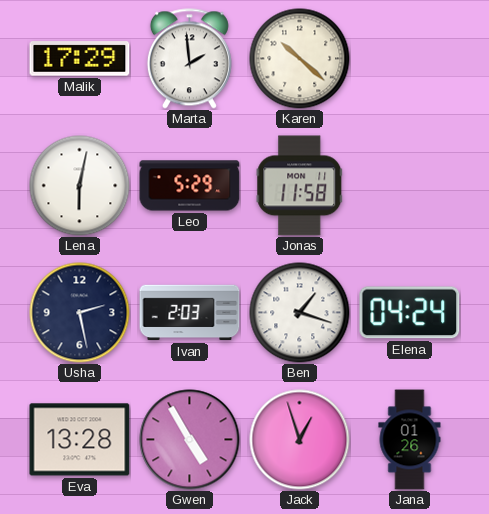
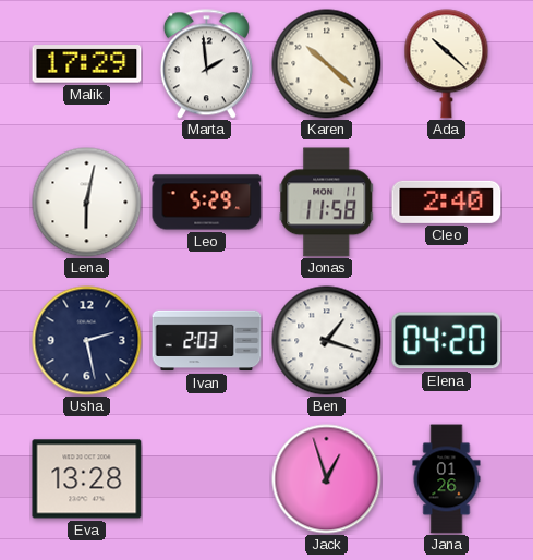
Ada: none -> 10:22
Cleo: none -> 2:40
Elena: 04:24 -> 04:20
Gwen: 4:55 -> none
